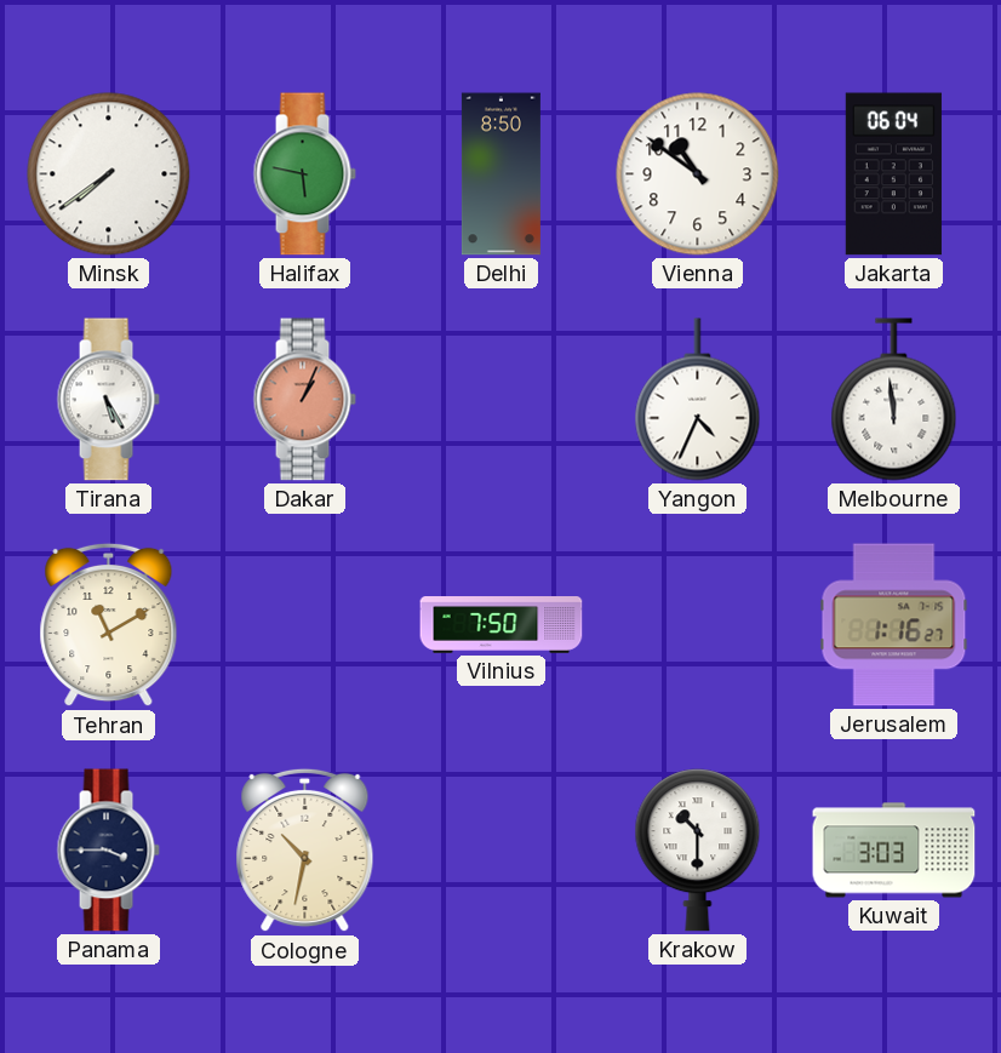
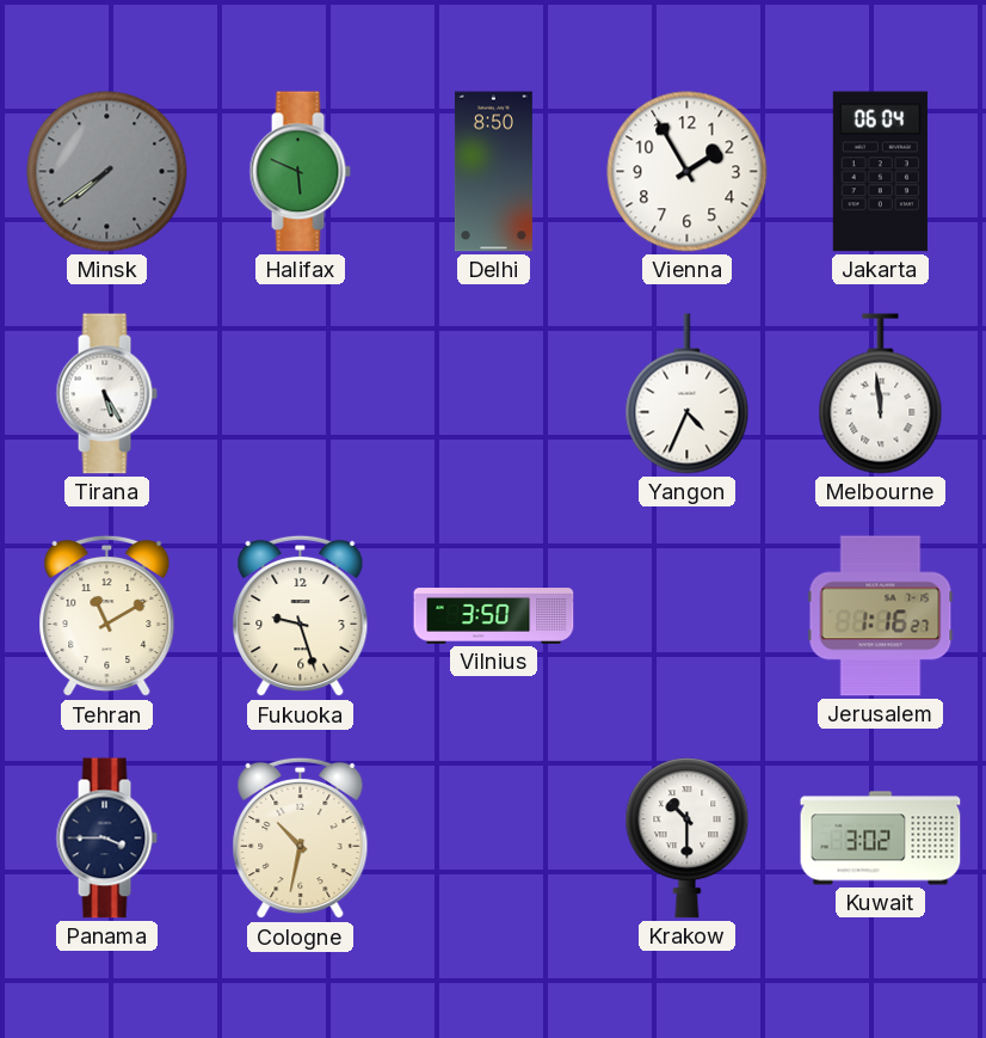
Minsk dial: white -> grey
Halifax: 5:47 -> 5:49
Vienna: 10:51 -> 1:55
Dakar: 1:04 -> none
Fukuoka: none -> 9:27
Vilnius: 7:50 -> 3:50
Kuwait: 3:03 -> 3:02
